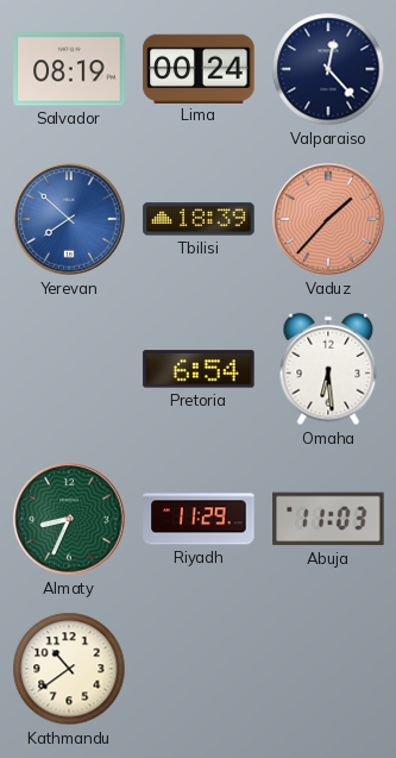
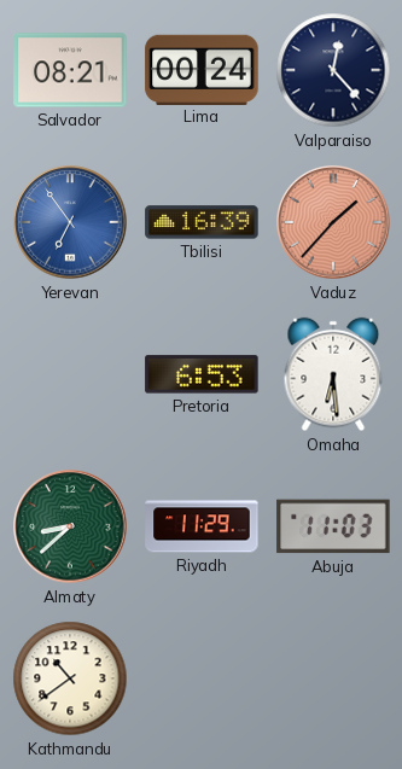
Salvador: 08:19 -> 08:21
Yerevan: 7:52 -> 6:54
Tbilisi: 18:39 -> 16:39
Pretoria: 6:54 -> 6:53
Almaty: 8:34 -> 8:38
